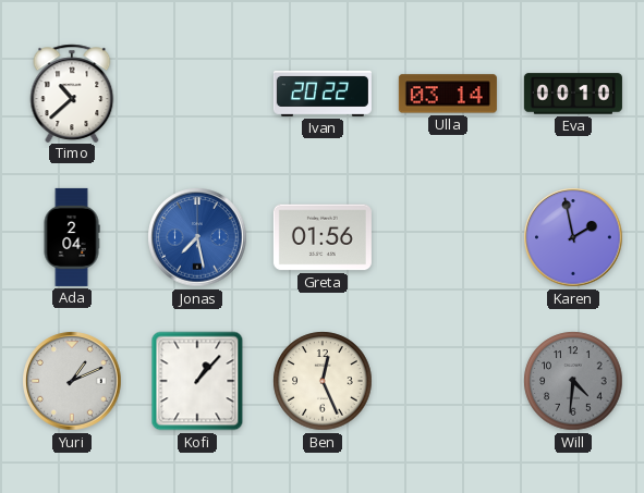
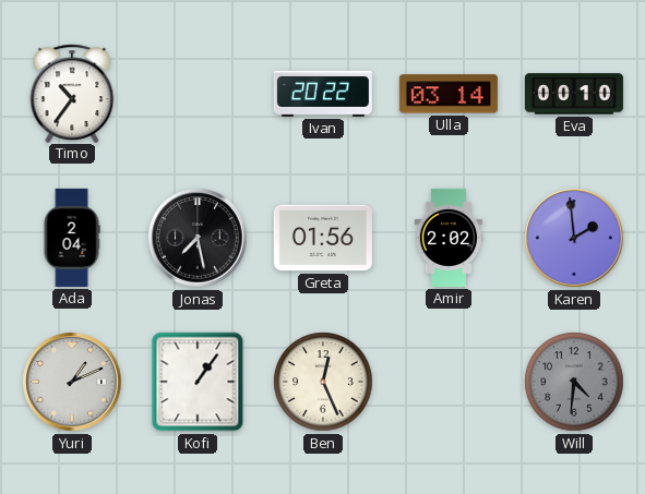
Timo: 10:38 -> 10:36
Jonas dial: blue -> black
Amir: none -> 2:02
Karen: 1:58 -> 1:59
Kofi: 1:07 -> 1:06
